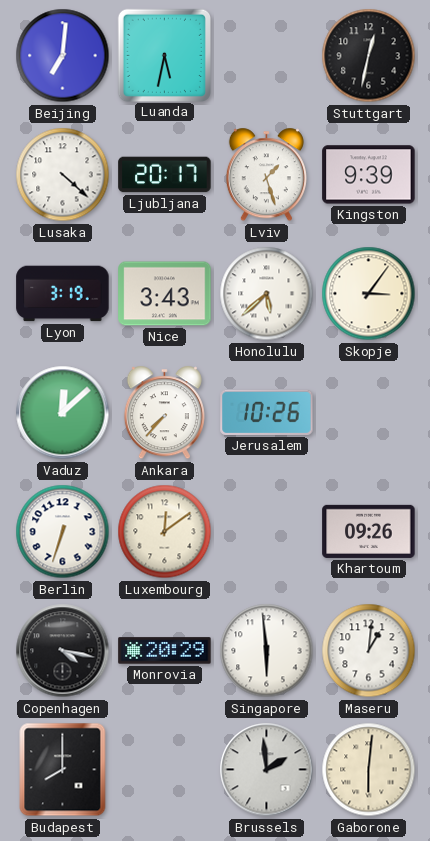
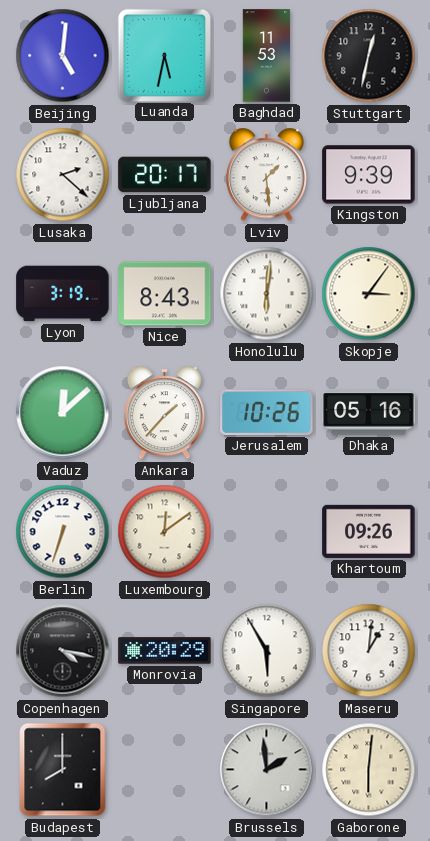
Beijing: 7:01 -> 5:01
Baghdad: none -> 11:53
Lusaka: 4:22 -> 2:22
Lviv: 1:27 -> 1:29
Nice: 3:43 -> 8:43
Honolulu: 5:38 -> 6:01
Ankara: 7:37 -> 1:37
Dhaka: none -> 05:16
Singapore: 5:59 -> 5:55
